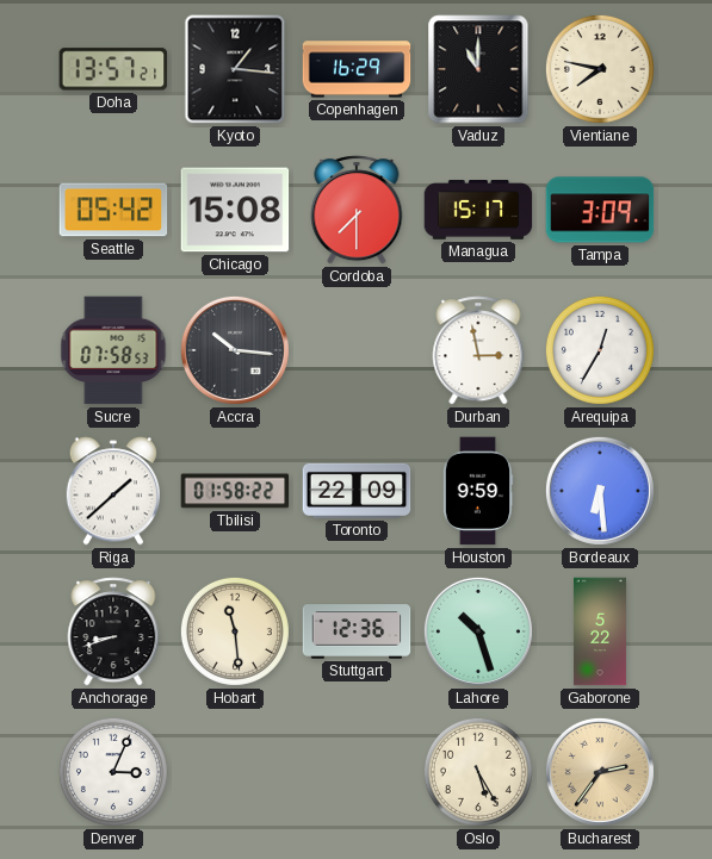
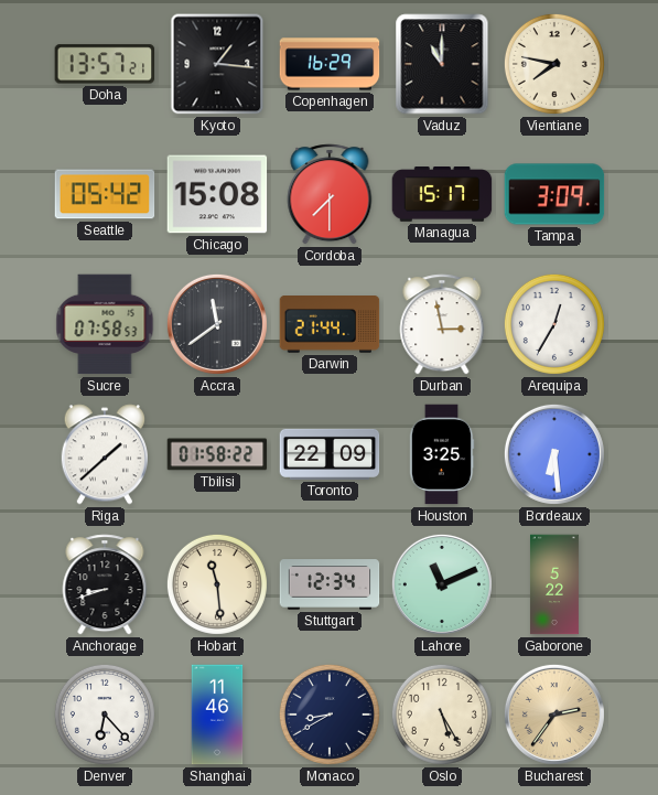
Accra: 10:16 -> 11:39
Darwin: none -> 21:44
Houston: 9:59 -> 3:25
Stuttgart: 12:36 -> 12:34
Lahore: 10:27 -> 11:11
Denver: 3:04 -> 6:23
Shanghai: none -> 11:46
Monaco: none -> 8:40
